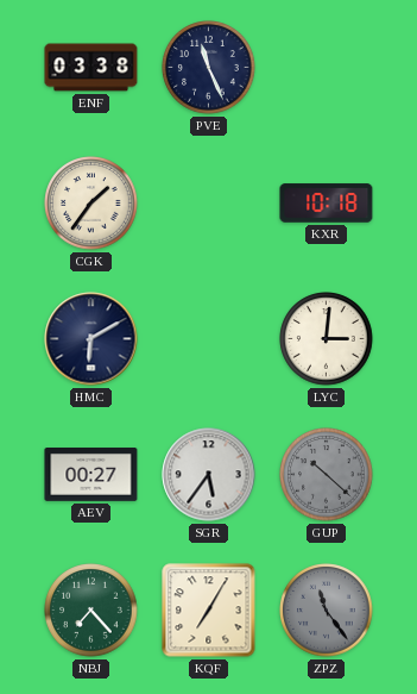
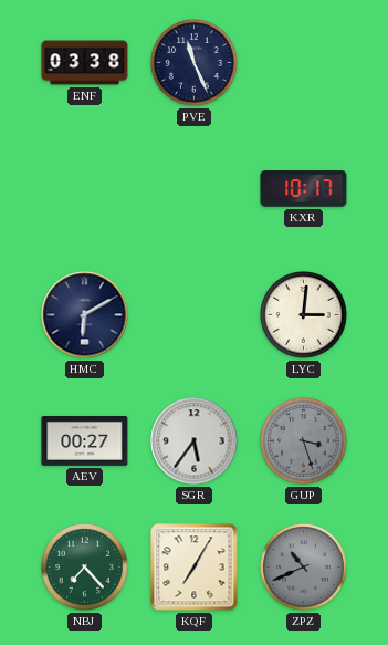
CGK: 1:36 -> none
KXR: 10:18 -> 10:17
GUP: 10:22 -> 3:27
ZPZ: 11:24 -> 10:41
